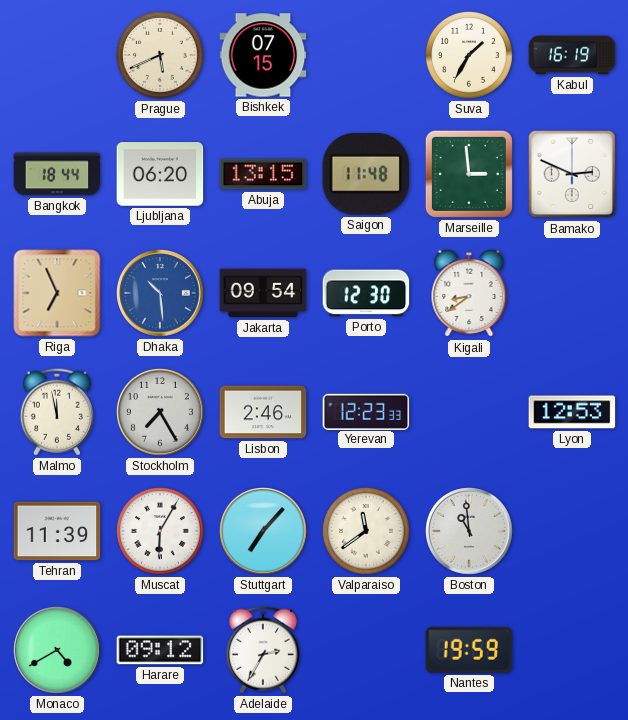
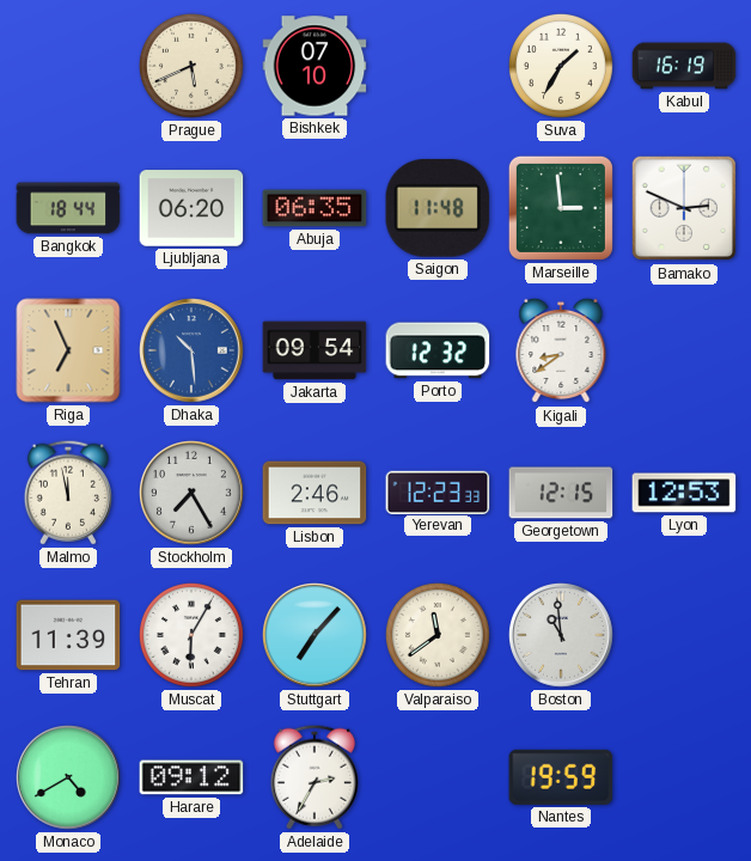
Bishkek: 07:15 -> 07:10
Abuja: 13:15 -> 06:35
Porto: 12:30 -> 12:32
Georgetown: none -> 12:15
